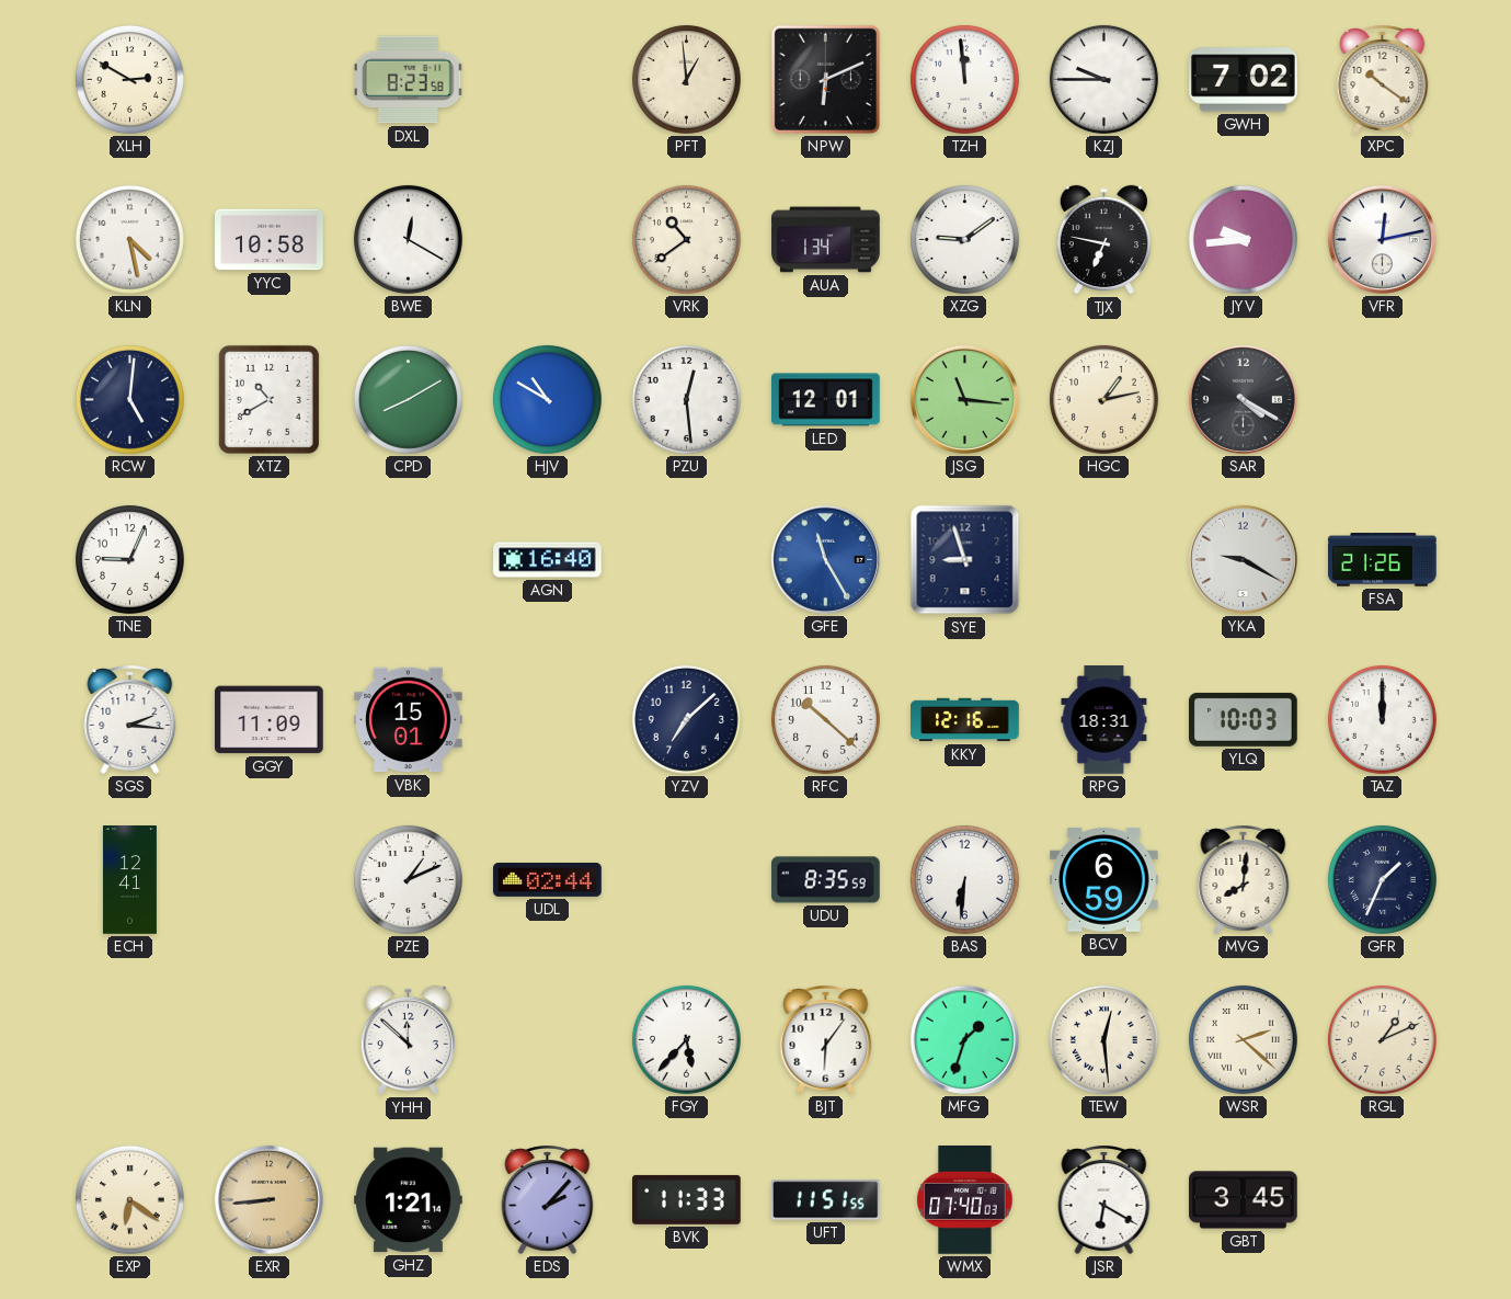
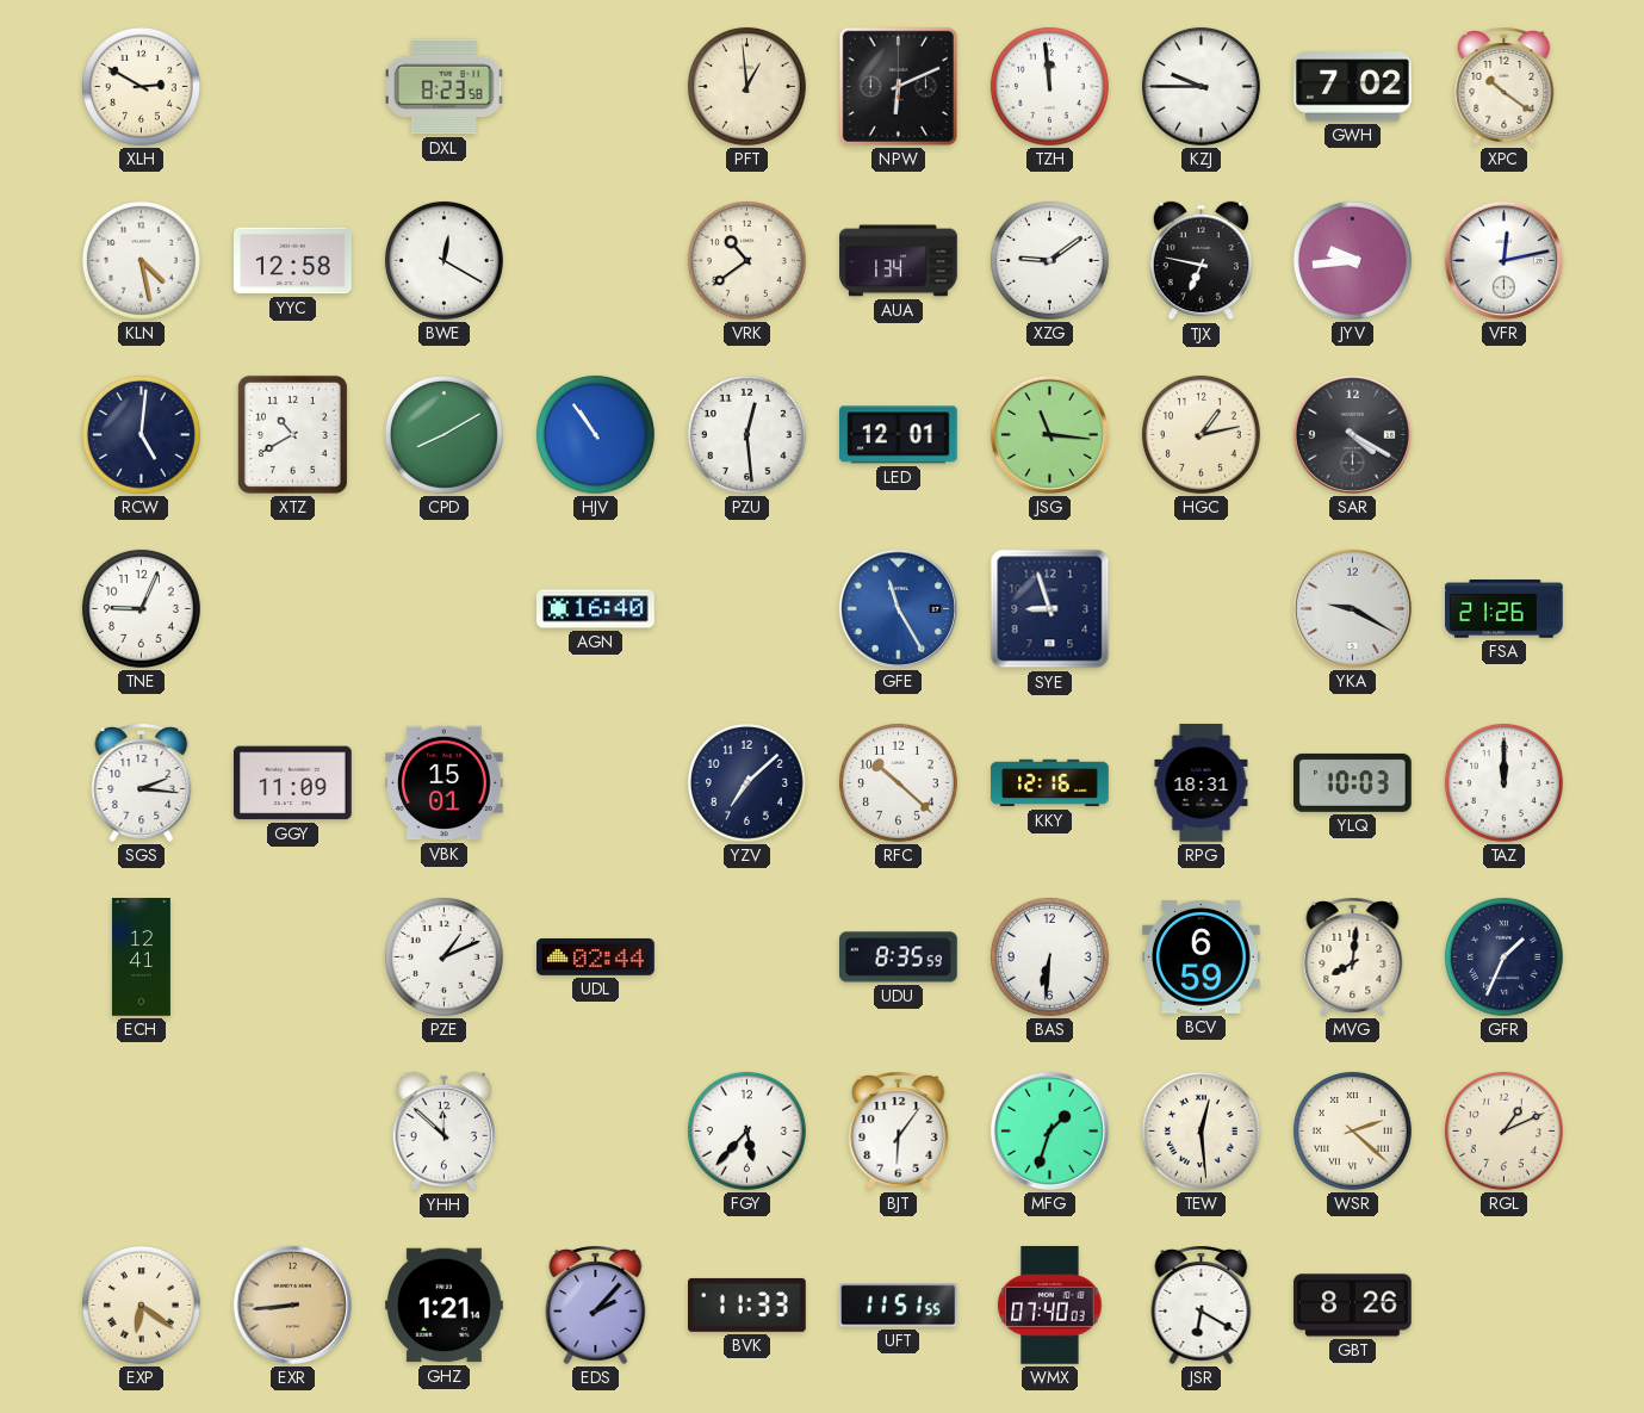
YYC: 10:58 -> 12:58
HJV: 10:50 -> 10:54
GBT: 3:45 -> 8:26
